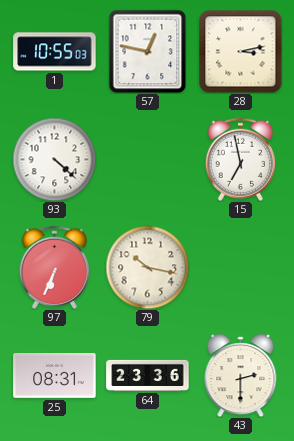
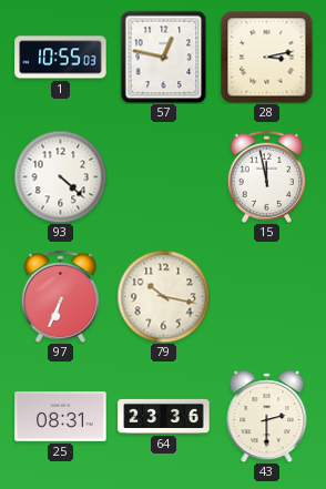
15: 6:58 -> 11:58
